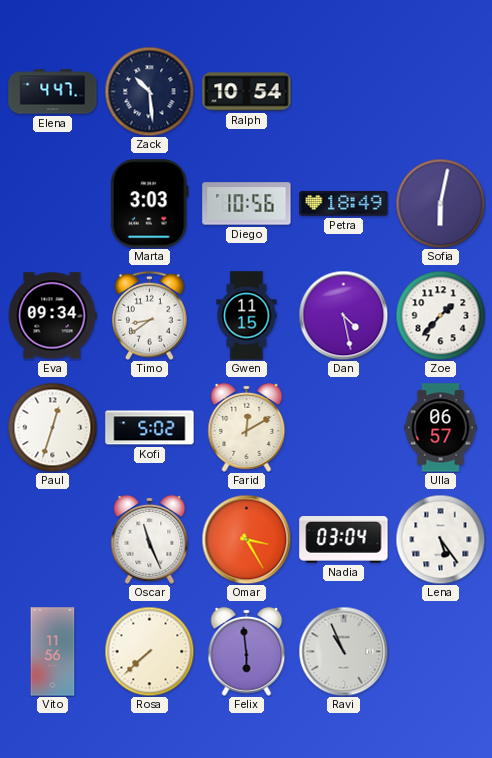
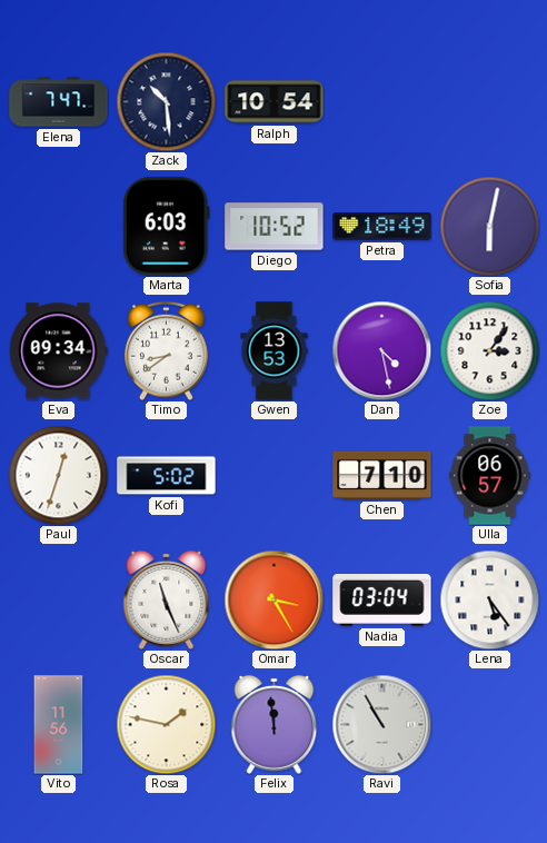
Elena: 4:47 -> 7:47
Marta: 3:03 -> 6:03
Diego: 10:56 -> 10:52
Gwen: 11:15 -> 13:53
Zoe: 1:37 -> 3:06
Farid: 12:10 -> none
Chen: none -> 7:10
Rosa: 7:38 -> 1:47
Felix: 5:59 -> 11:59
Ravi: 10:56 -> 10:55
